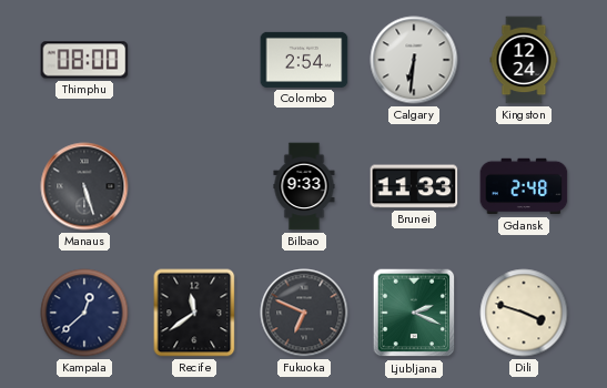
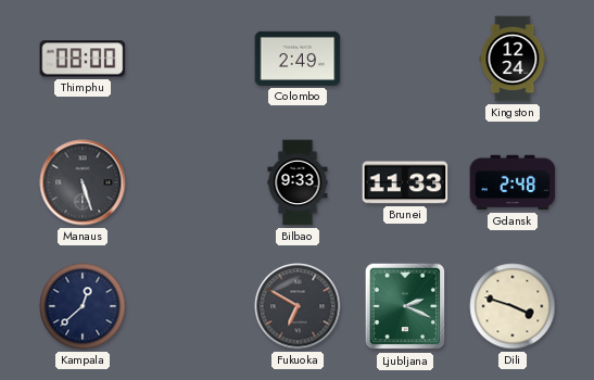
Colombo: 2:54 -> 2:49
Calgary: 6:31 -> none
Recife: 11:39 -> none
Fukuoka: 6:49 -> 6:50
